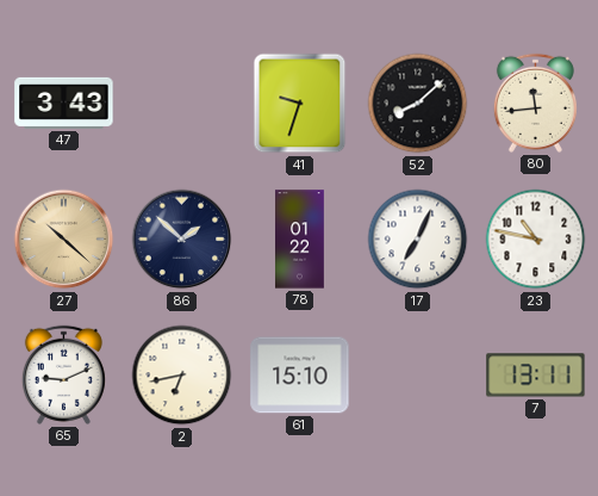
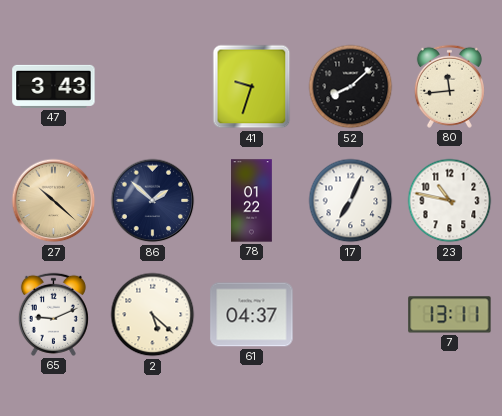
2: 6:43 -> 5:22
61: 15:10 -> 04:37
